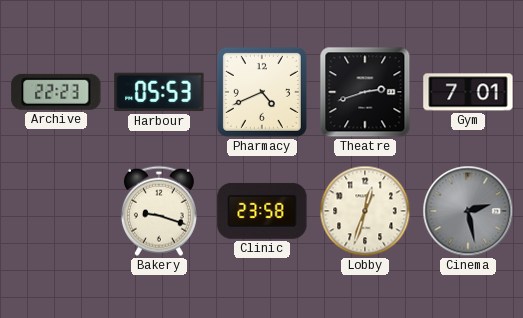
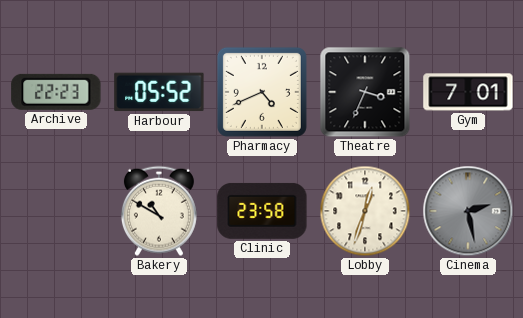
Harbour: 05:53 -> 05:52
Theatre: 2:42 -> 3:34
Bakery: 9:18 -> 10:50
